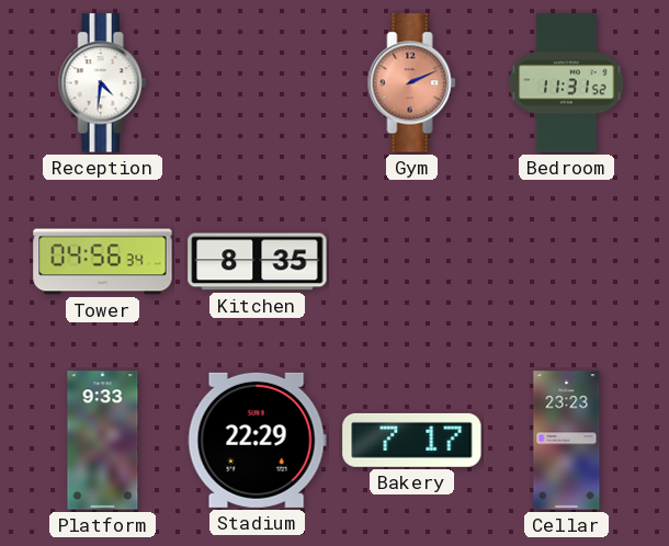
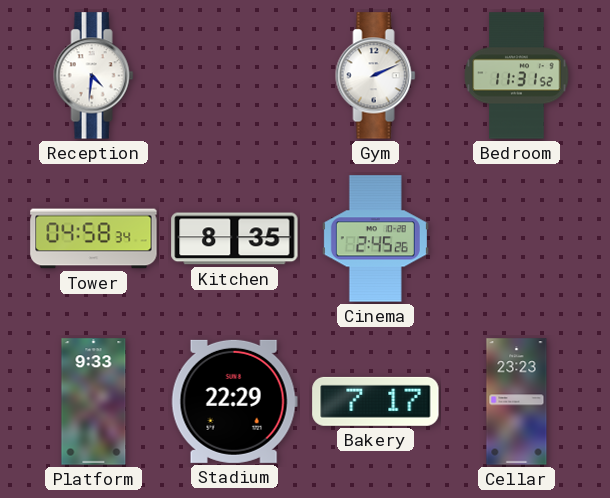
Gym dial: salmon -> white
Tower: 04:56 -> 04:58
Cinema: none -> 2:45
